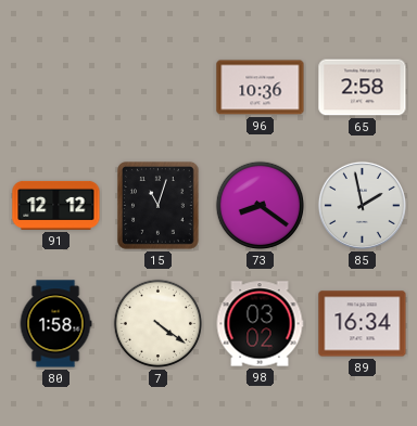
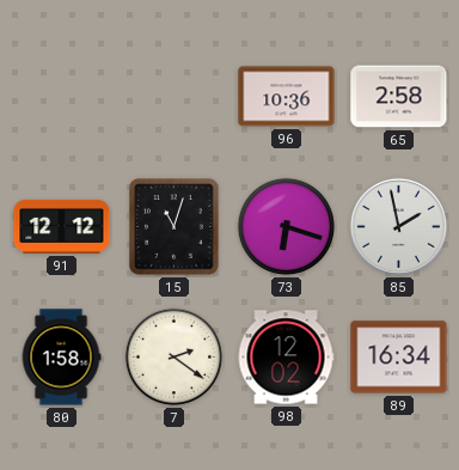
73: 8:21 -> 6:18
7: 4:21 -> 2:21
98: 03:02 -> 12:02
